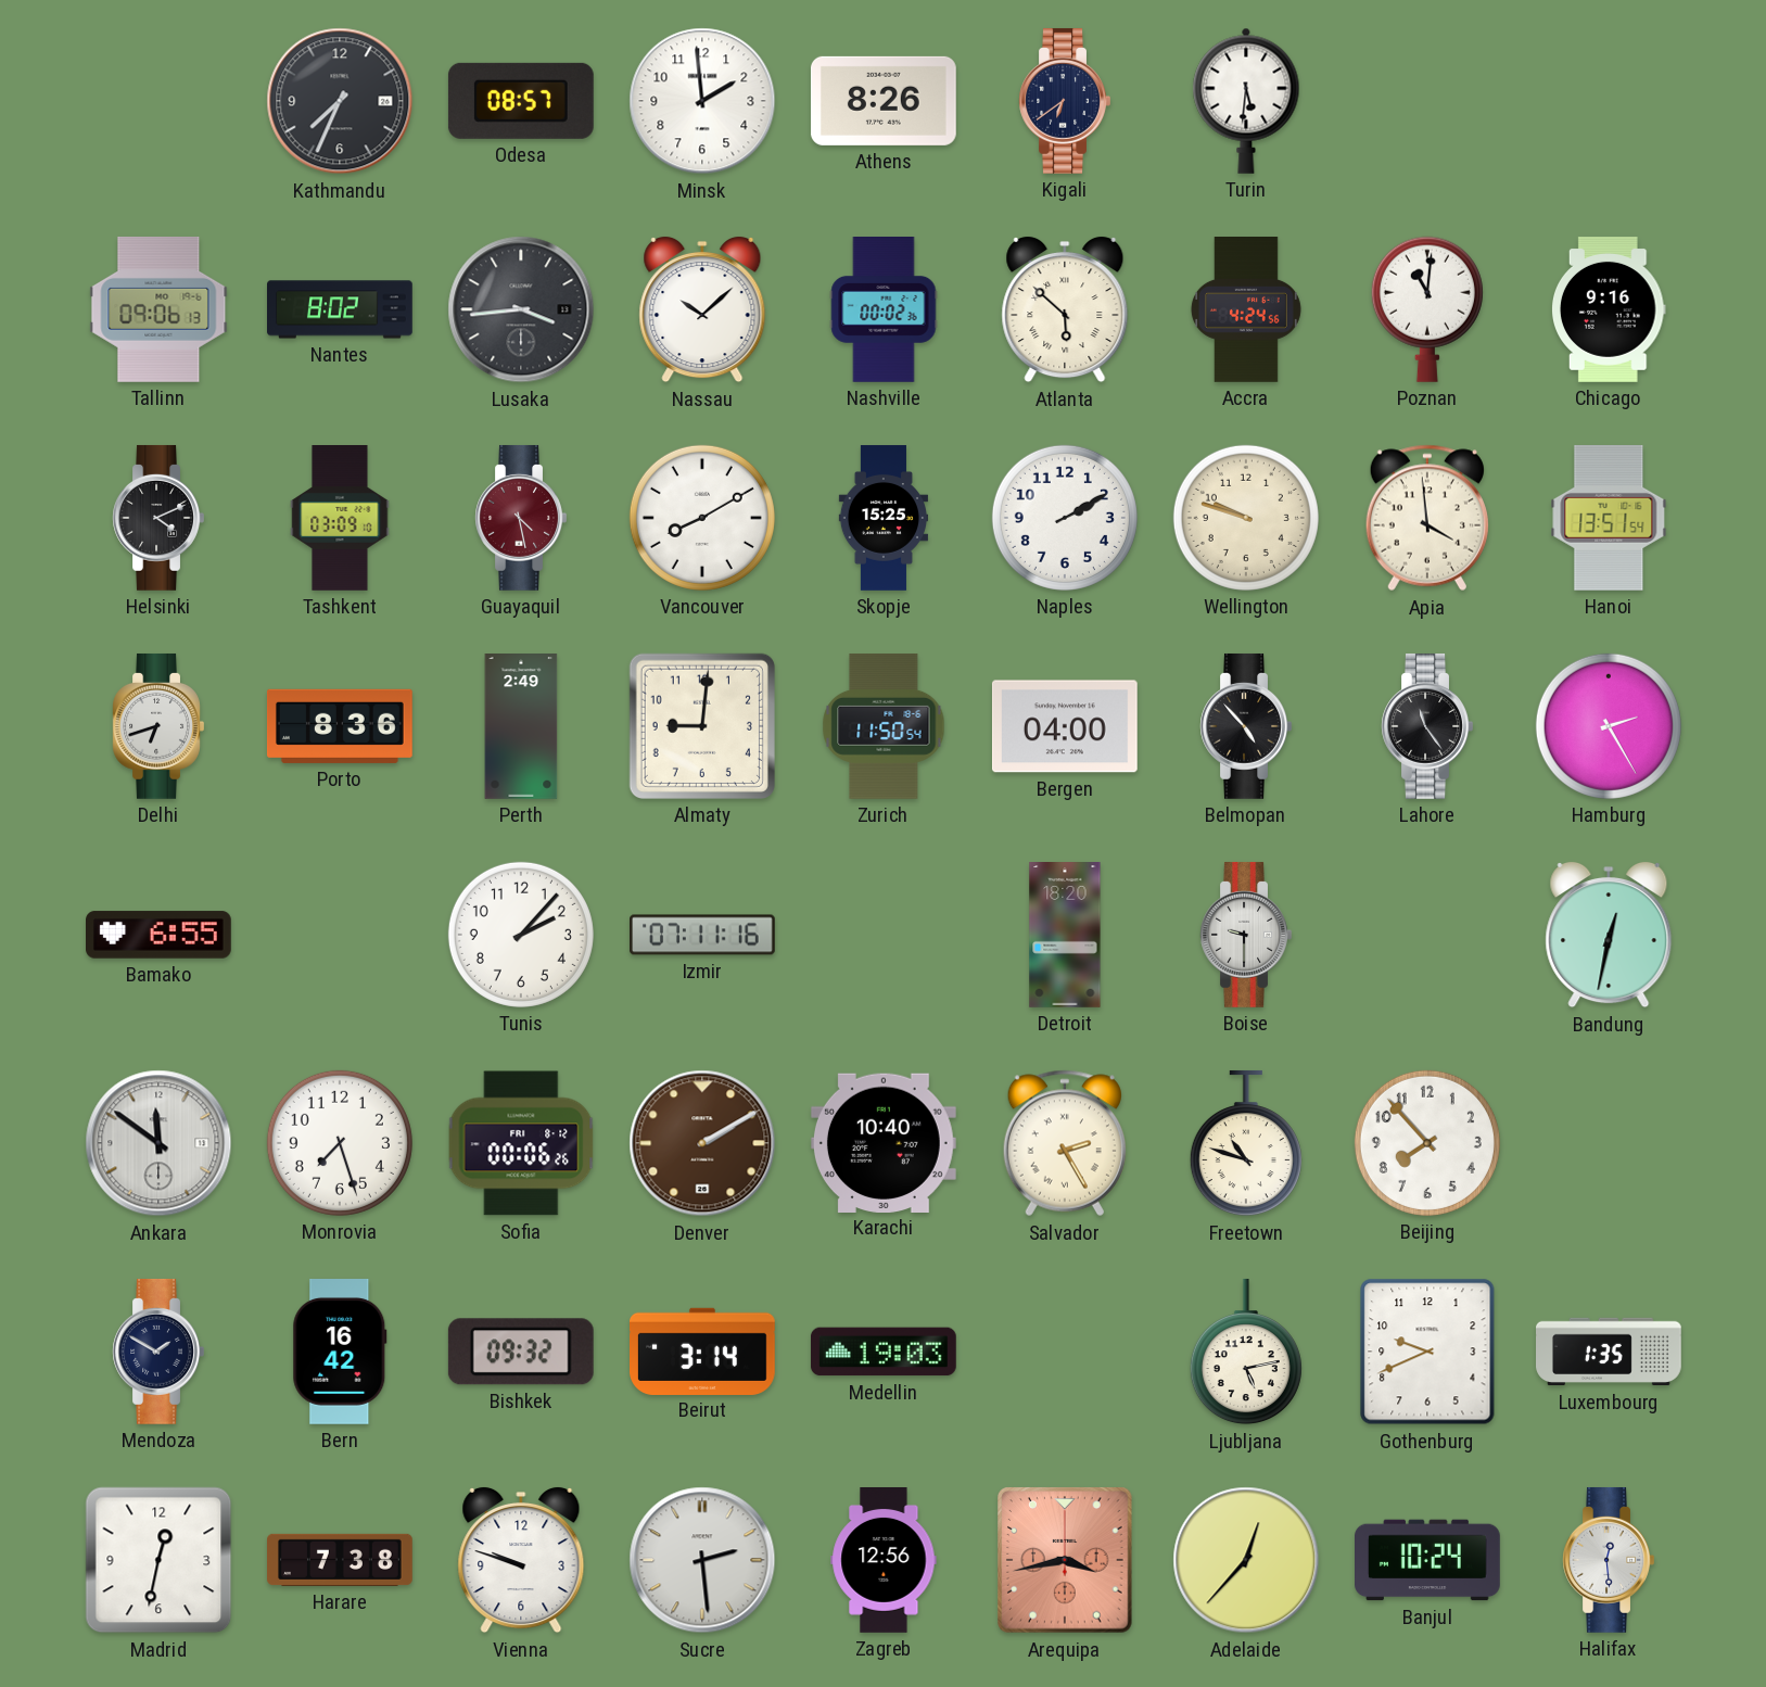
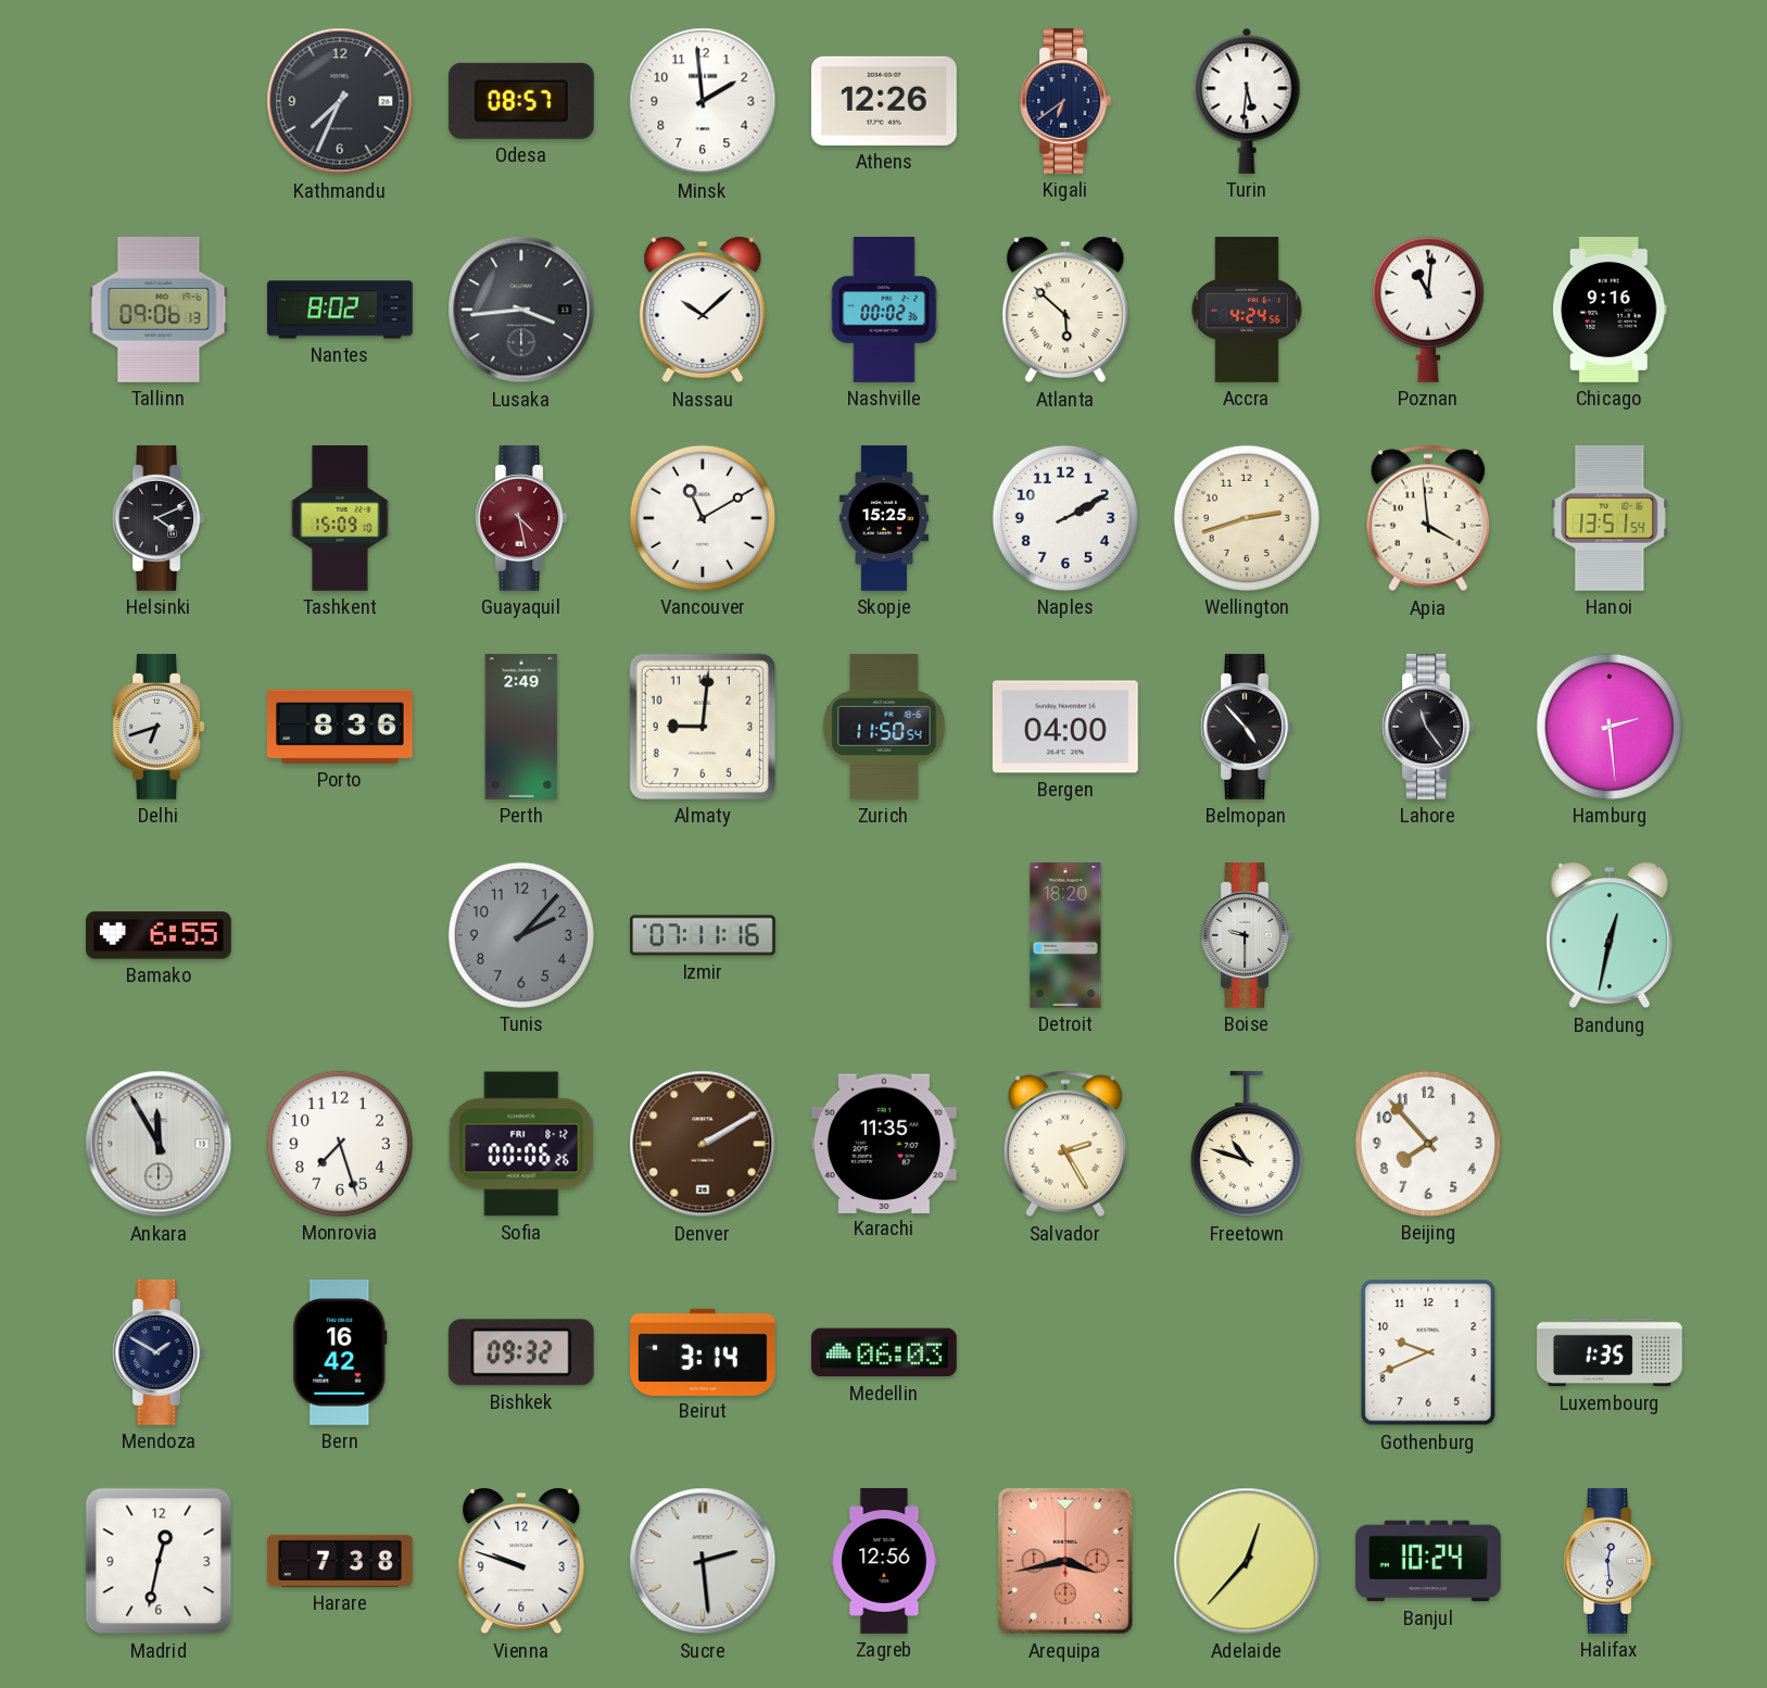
Athens: 8:26 -> 12:26
Tashkent: 03:09 -> 15:09
Vancouver: 8:10 -> 11:10
Wellington: 9:48 -> 2:42
Hamburg: 2:25 -> 2:29
Tunis dial: white -> grey
Ankara: 11:51 -> 11:55
Karachi: 10:40 -> 11:35
Medellin: 19:03 -> 06:03
Ljubljana: 5:13 -> none
